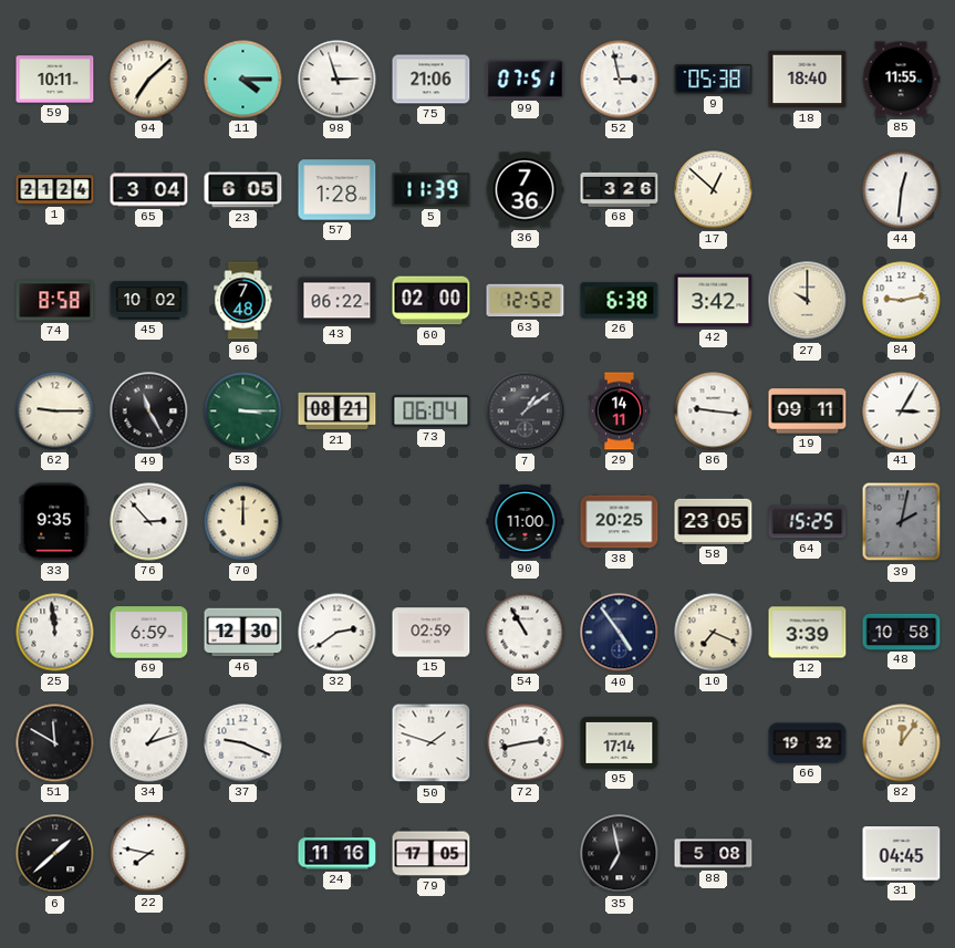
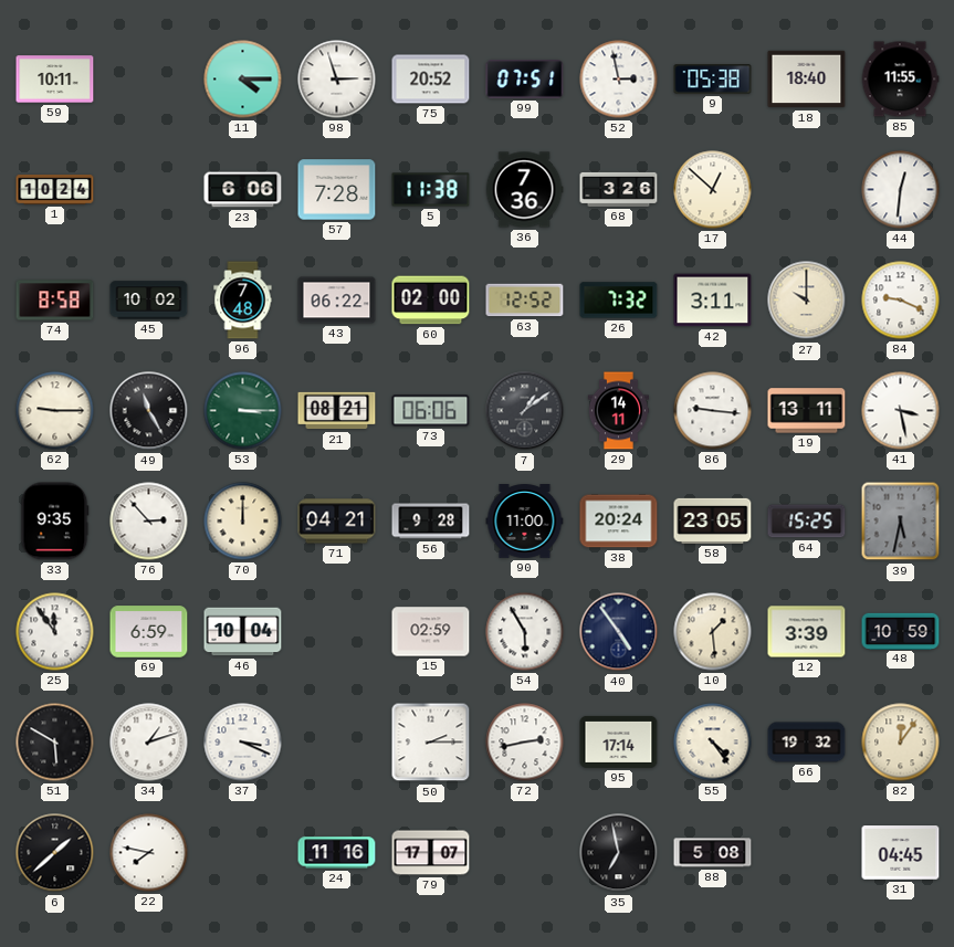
94: 7:08 -> none
75: 21:06 -> 20:52
1: 21:24 -> 10:24
65: 3:04 -> none
23: 6:05 -> 6:06
57: 1:28 -> 7:28
5: 11:39 -> 11:38
26: 6:38 -> 7:32
42: 3:42 -> 3:11
84: 9:13 -> 9:19
73: 06:04 -> 06:06
19: 09:11 -> 13:11
41: 3:05 -> 3:28
71: none -> 04:21
56: none -> 9:28
38: 20:25 -> 20:24
39: 2:02 -> 5:32
25: 11:59 -> 11:54
46: 12:30 -> 10:04
32: 2:39 -> none
54: 10:55 -> 5:55
10: 7:19 -> 1:29
48: 10:58 -> 10:59
51: 11:50 -> 5:50
37: 9:19 -> 3:19
50: 1:48 -> 2:15
55: none -> 4:24
79: 17:05 -> 17:07
